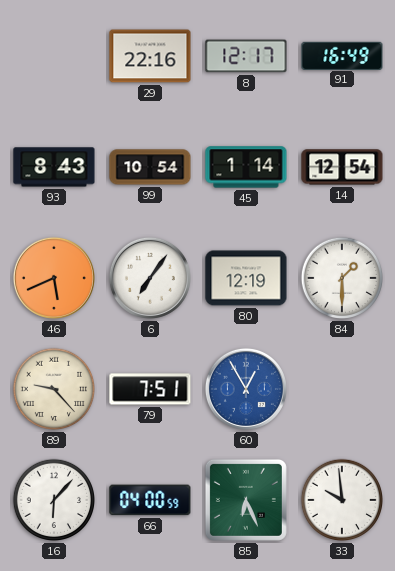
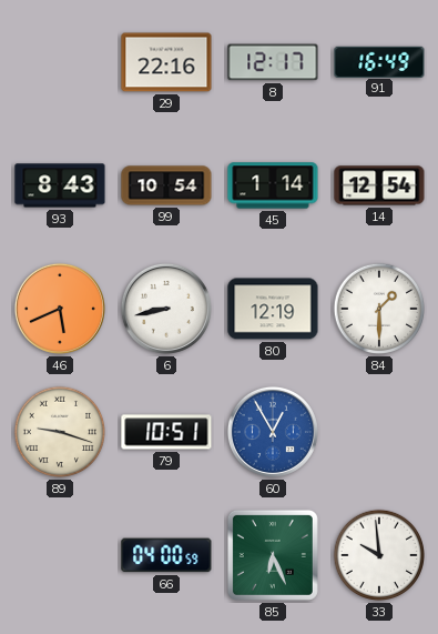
6: 7:06 -> 8:43
89: 9:23 -> 9:18
79: 7:51 -> 10:51
16: 6:07 -> none
